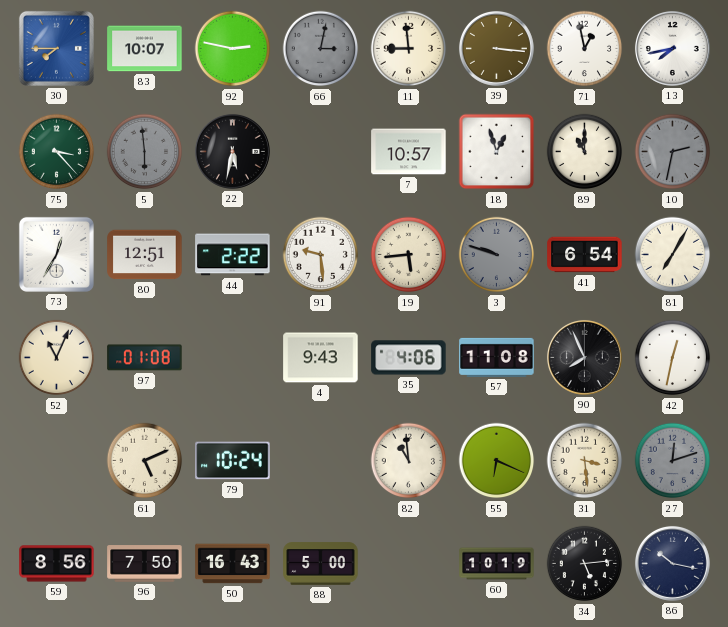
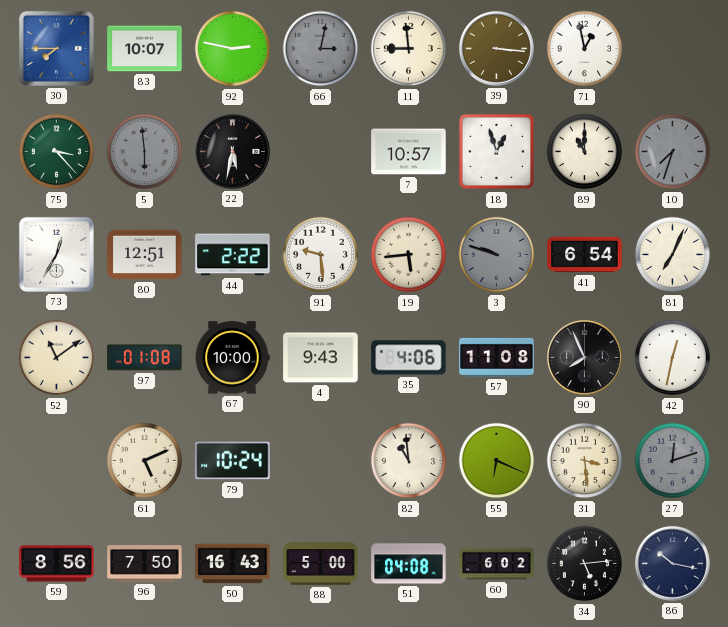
13: 7:43 -> none
10: 2:32 -> 7:33
81: 7:05 -> 7:04
52: 11:04 -> 11:09
67: none -> 10:00
51: none -> 04:08
60: 10:19 -> 6:02
